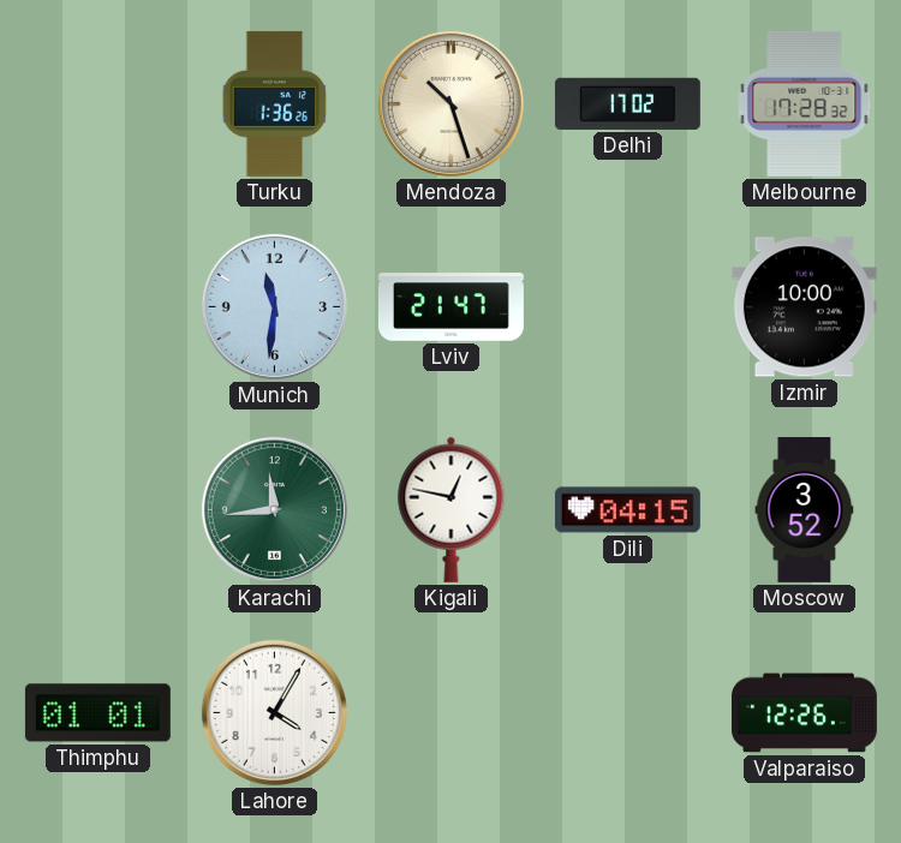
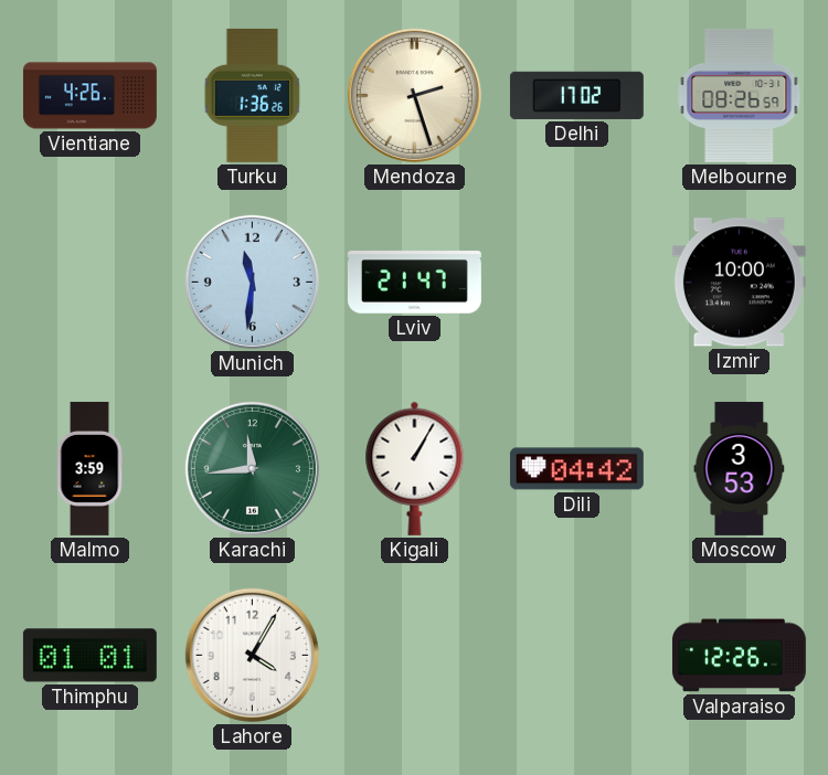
Vientiane: none -> 4:26
Mendoza: 10:27 -> 2:27
Melbourne: 17:28 -> 08:26
Malmo: none -> 3:59
Kigali: 12:47 -> 1:05
Dili: 04:15 -> 04:42
Moscow: 3:52 -> 3:53
